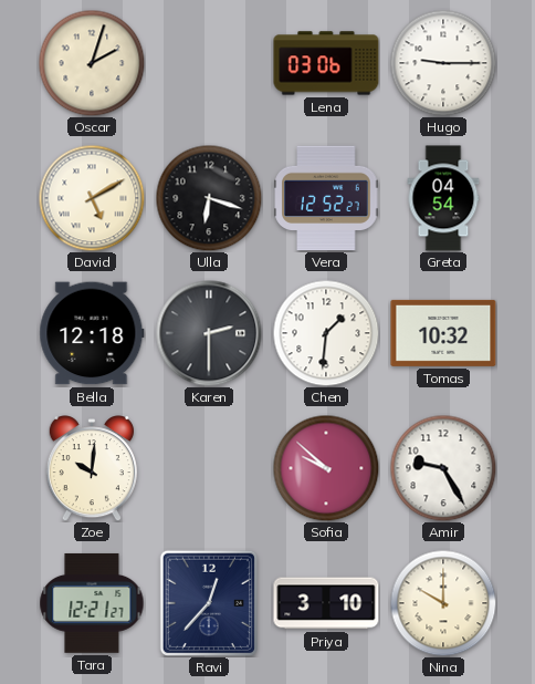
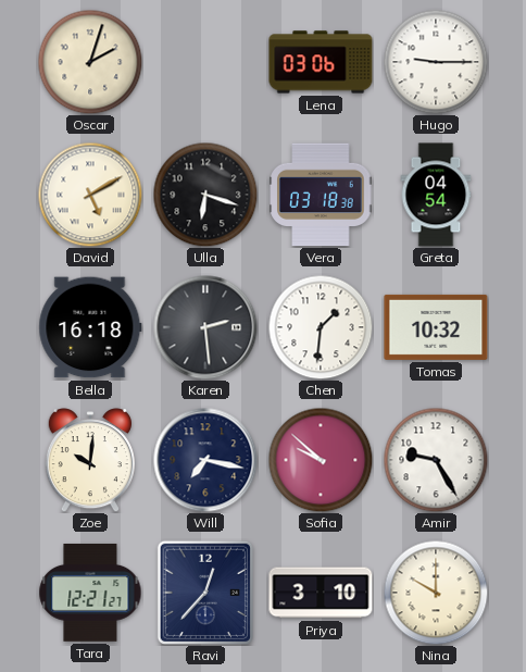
Vera: 12:52 -> 03:18
Bella: 12:18 -> 16:18
Karen: 2:30 -> 2:29
Will: none -> 7:17
